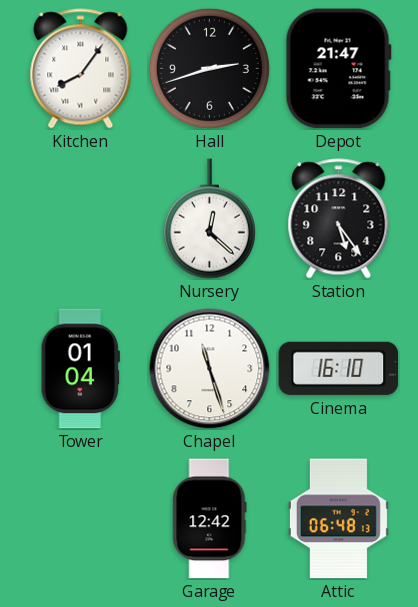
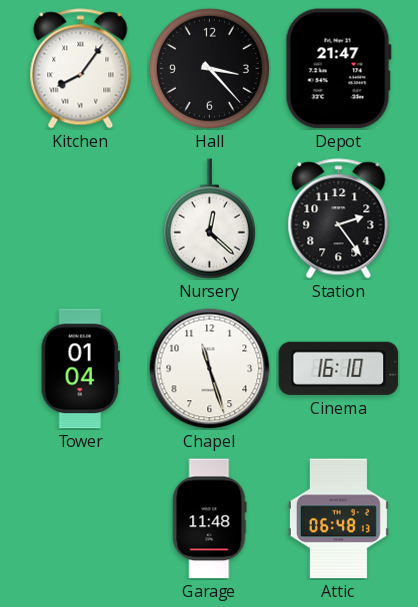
Hall: 2:42 -> 3:23
Station: 5:24 -> 2:24
Garage: 12:42 -> 11:48
